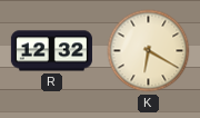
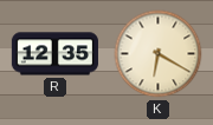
R: 12:32 -> 12:35
